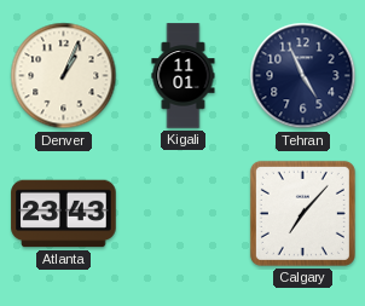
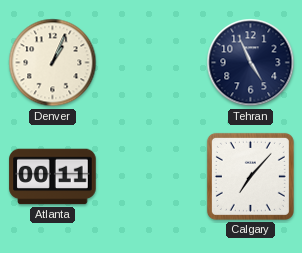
Kigali: 11:01 -> none
Atlanta: 23:43 -> 00:11
